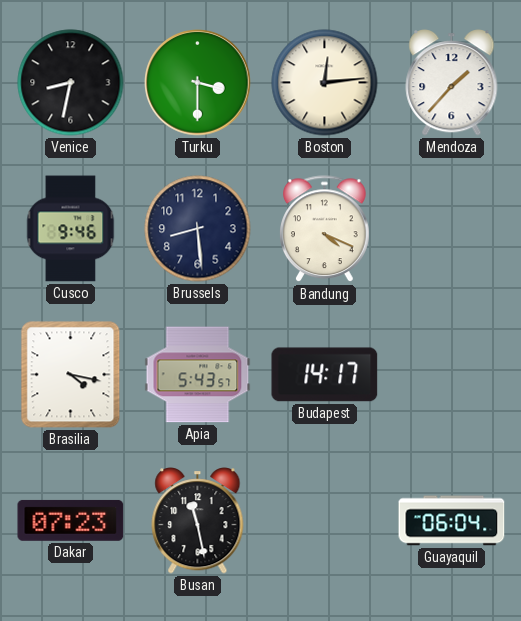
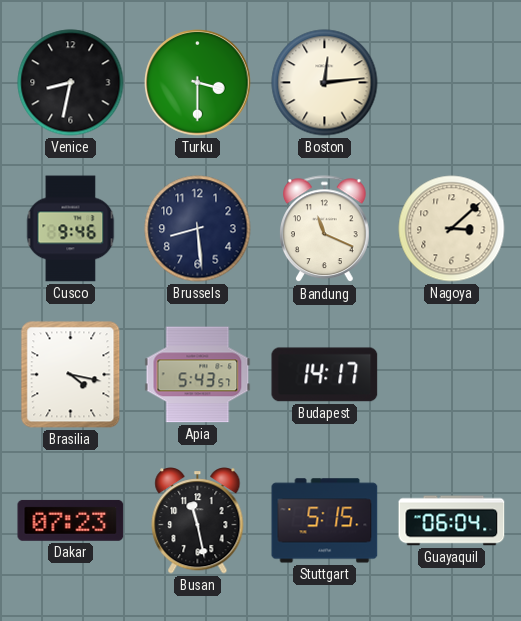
Mendoza: 1:37 -> none
Bandung: 4:19 -> 11:19
Nagoya: none -> 3:08
Stuttgart: none -> 5:15
